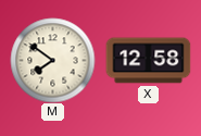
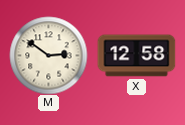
M: 7:51 -> 2:51
